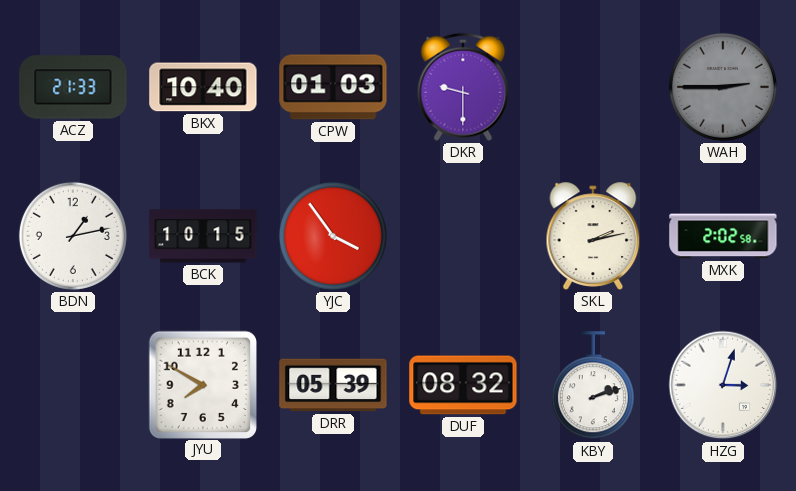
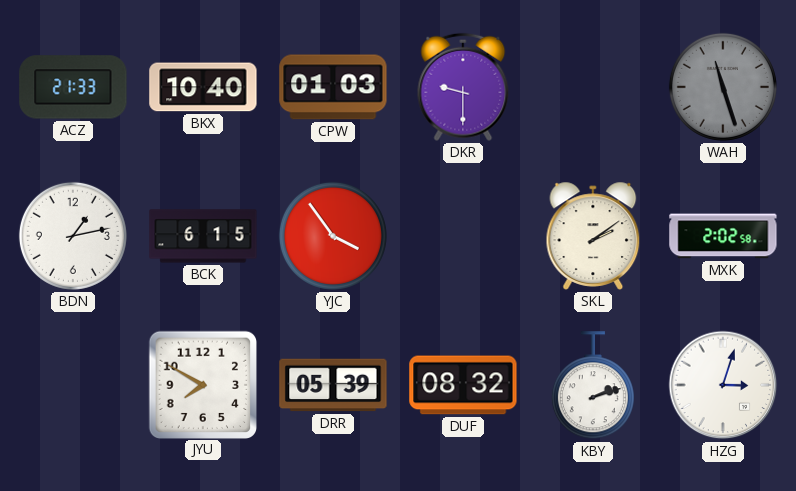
WAH: 2:45 -> 11:27
BCK: 10:15 -> 6:15
SKL: 2:13 -> 2:09
